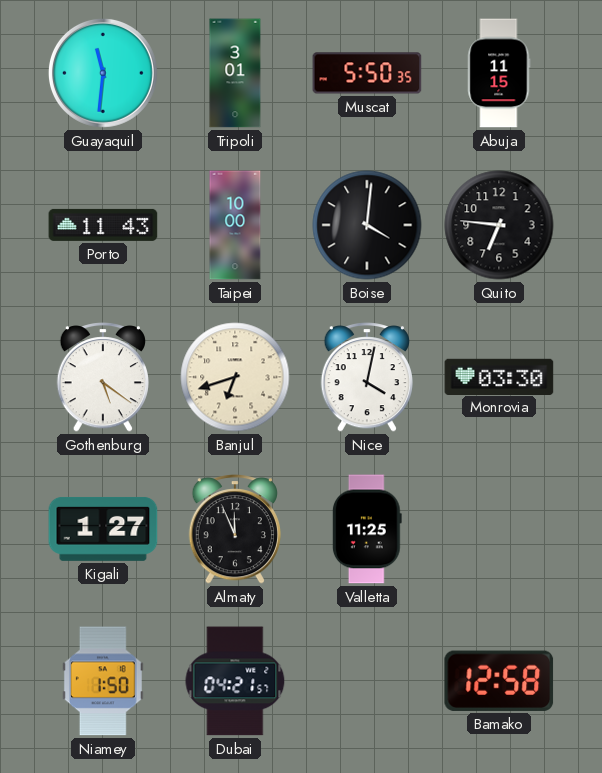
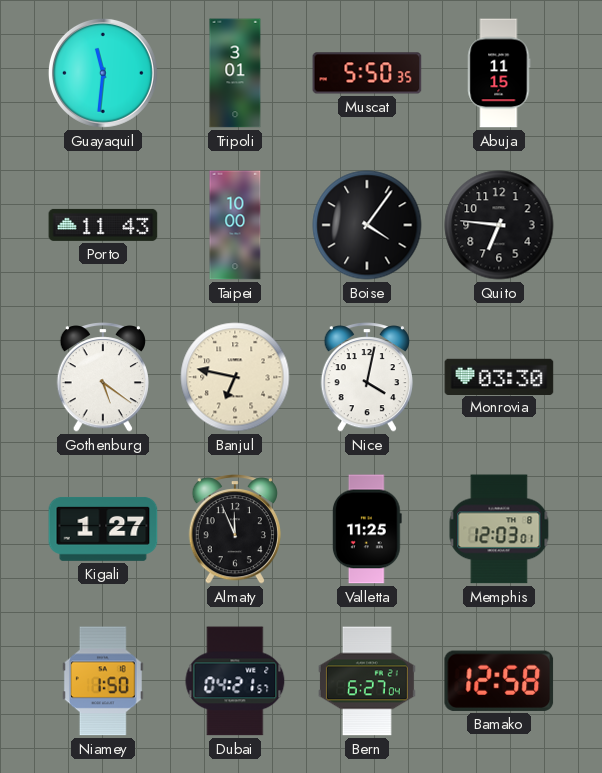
Boise: 4:01 -> 4:06
Banjul: 6:42 -> 6:47
Memphis: none -> 12:03
Bern: none -> 6:27
